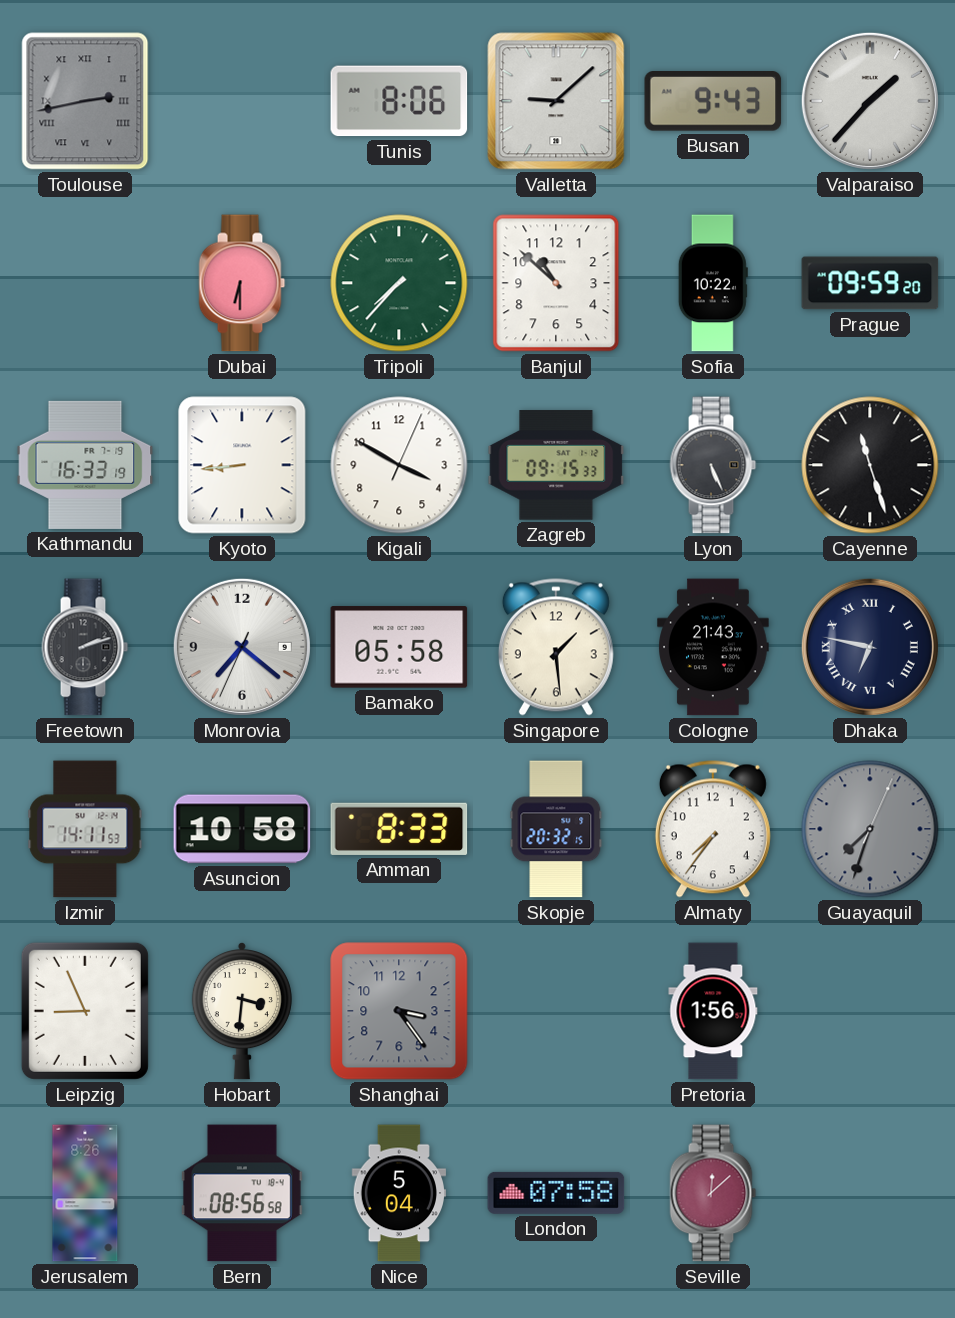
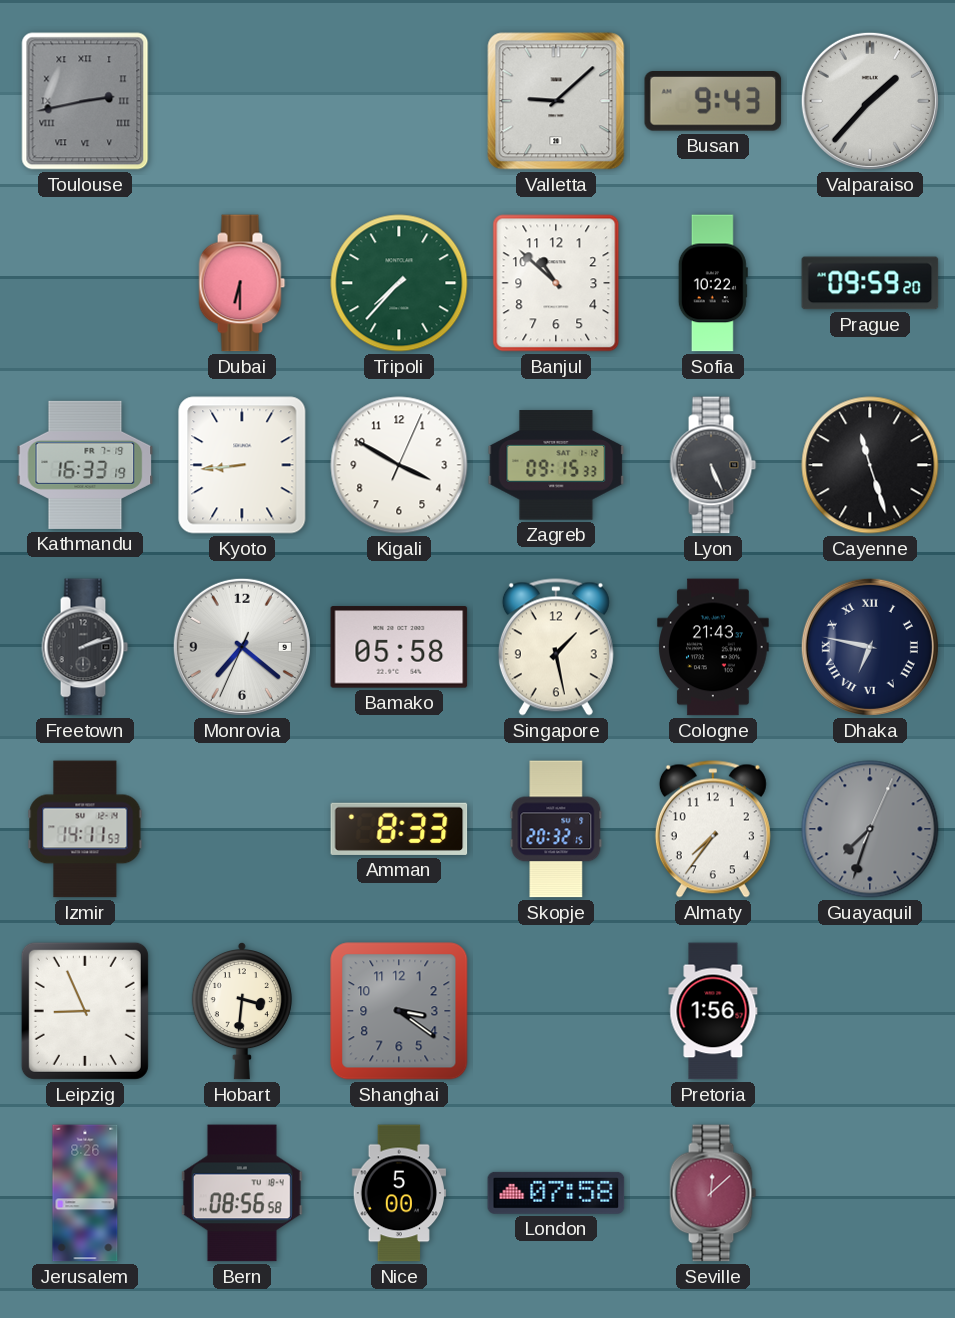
Tunis: 8:06 -> none
Singapore: 1:29 -> 1:28
Asuncion: 10:58 -> none
Shanghai: 3:24 -> 3:21
Nice: 5:04 -> 5:00
